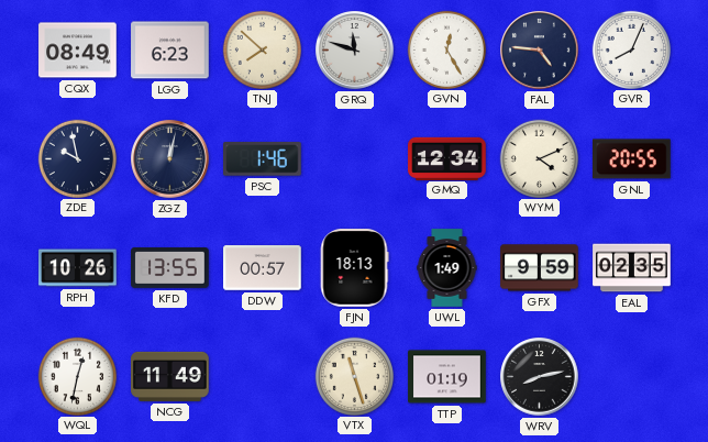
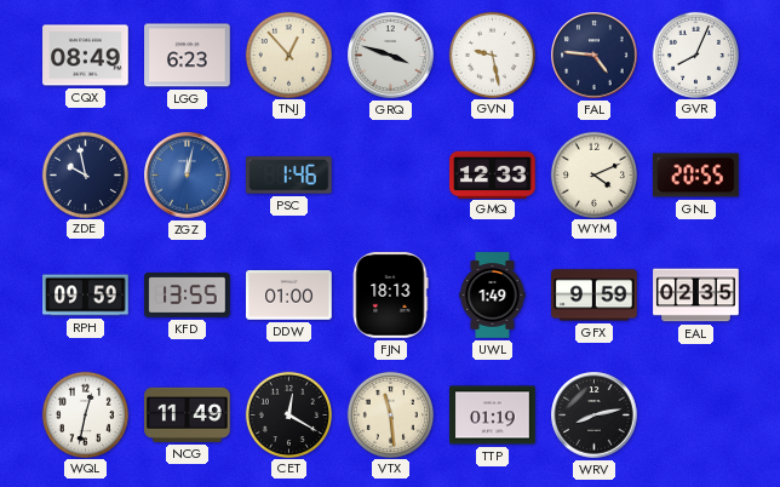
TNJ: 7:52 -> 12:53
GRQ: 11:48 -> 3:48
GVN: 12:25 -> 9:28
ZGZ dial: navy -> blue
GMQ: 12:34 -> 12:33
RPH: 10:26 -> 09:59
DDW: 00:57 -> 01:00
CET: none -> 12:20
VTX: 11:27 -> 11:29
